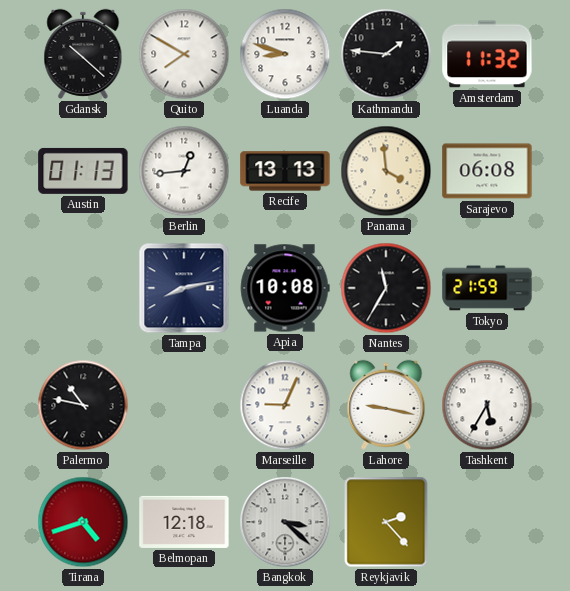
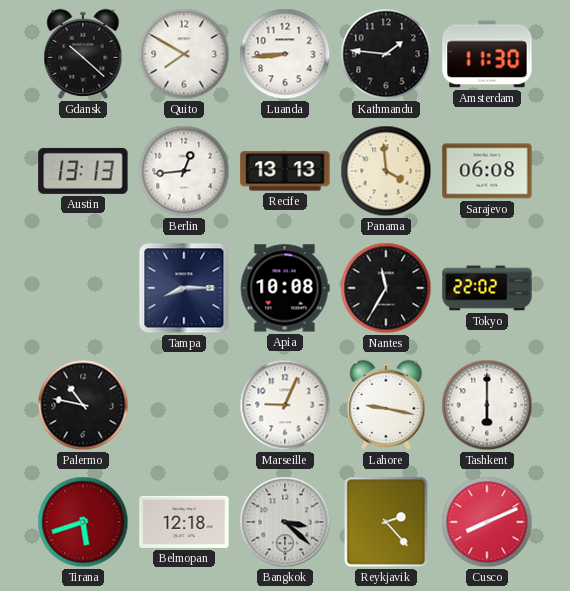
Luanda: 8:48 -> 8:44
Amsterdam: 11:32 -> 11:30
Austin: 01:13 -> 13:13
Tampa: 8:13 -> 8:15
Tokyo: 21:59 -> 22:02
Tashkent: 5:35 -> 6:00
Tirana: 4:42 -> 5:42
Cusco: none -> 8:11
